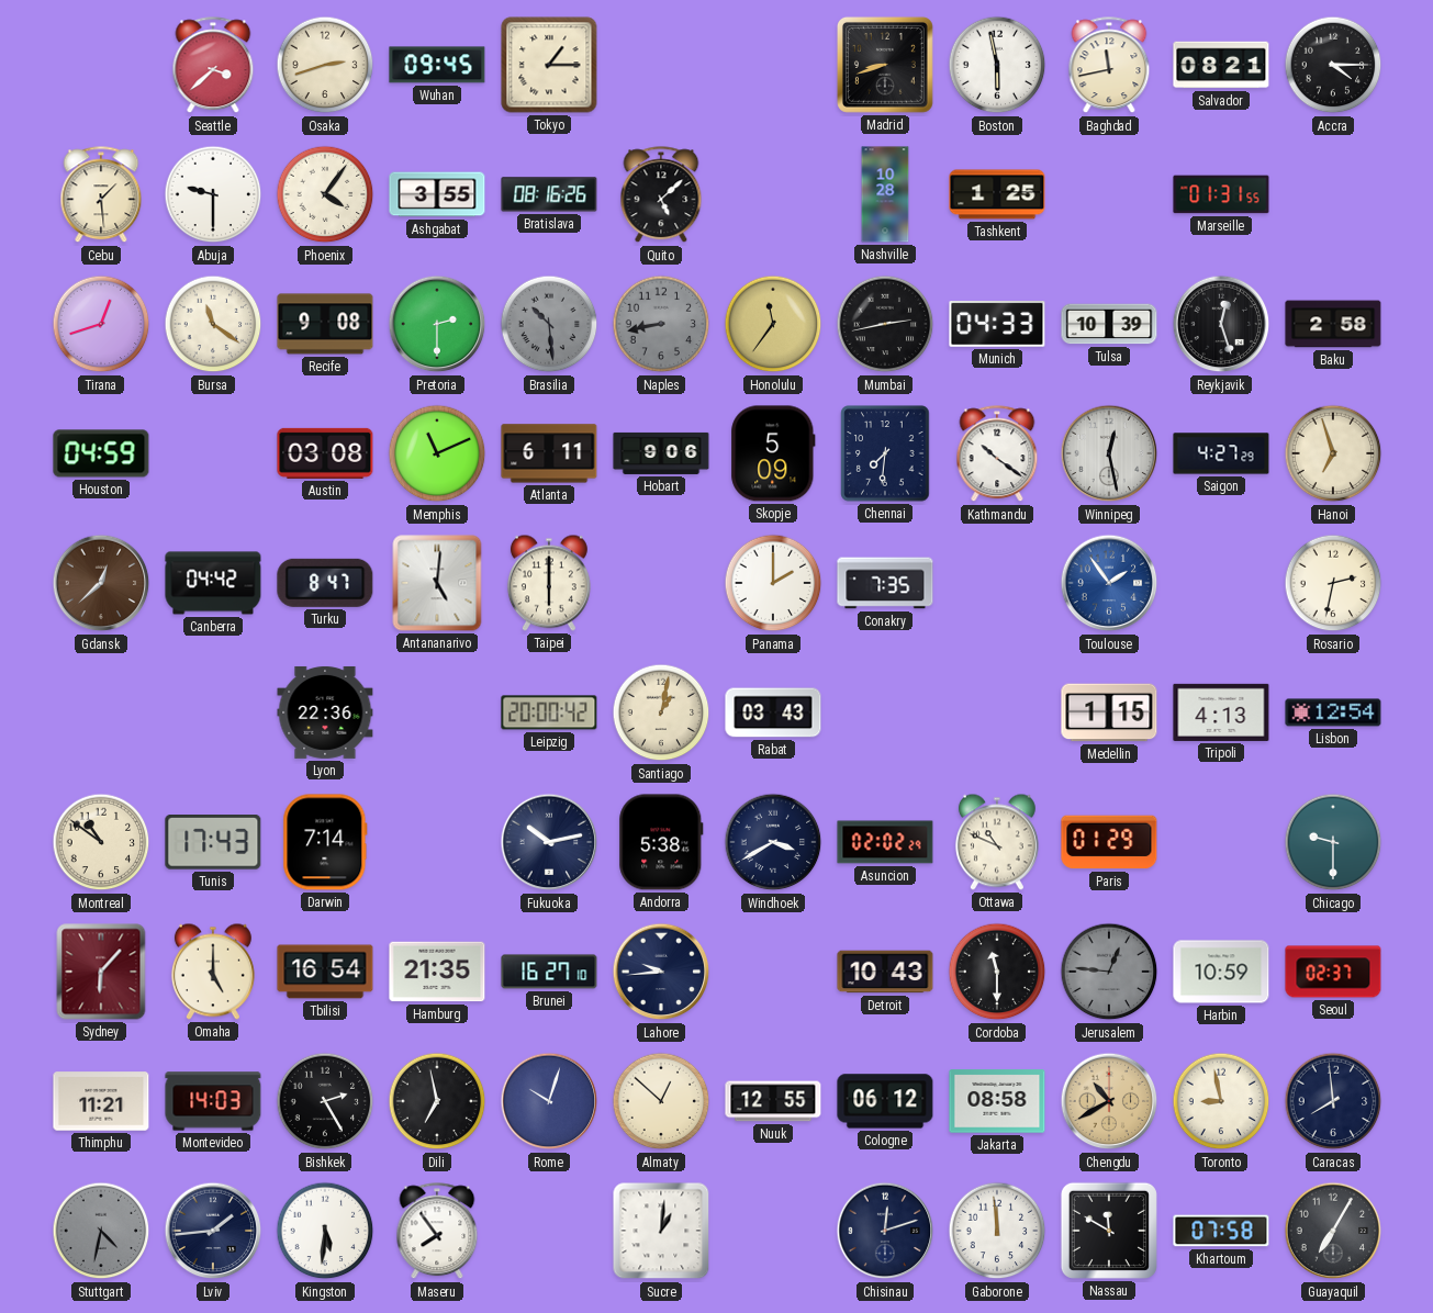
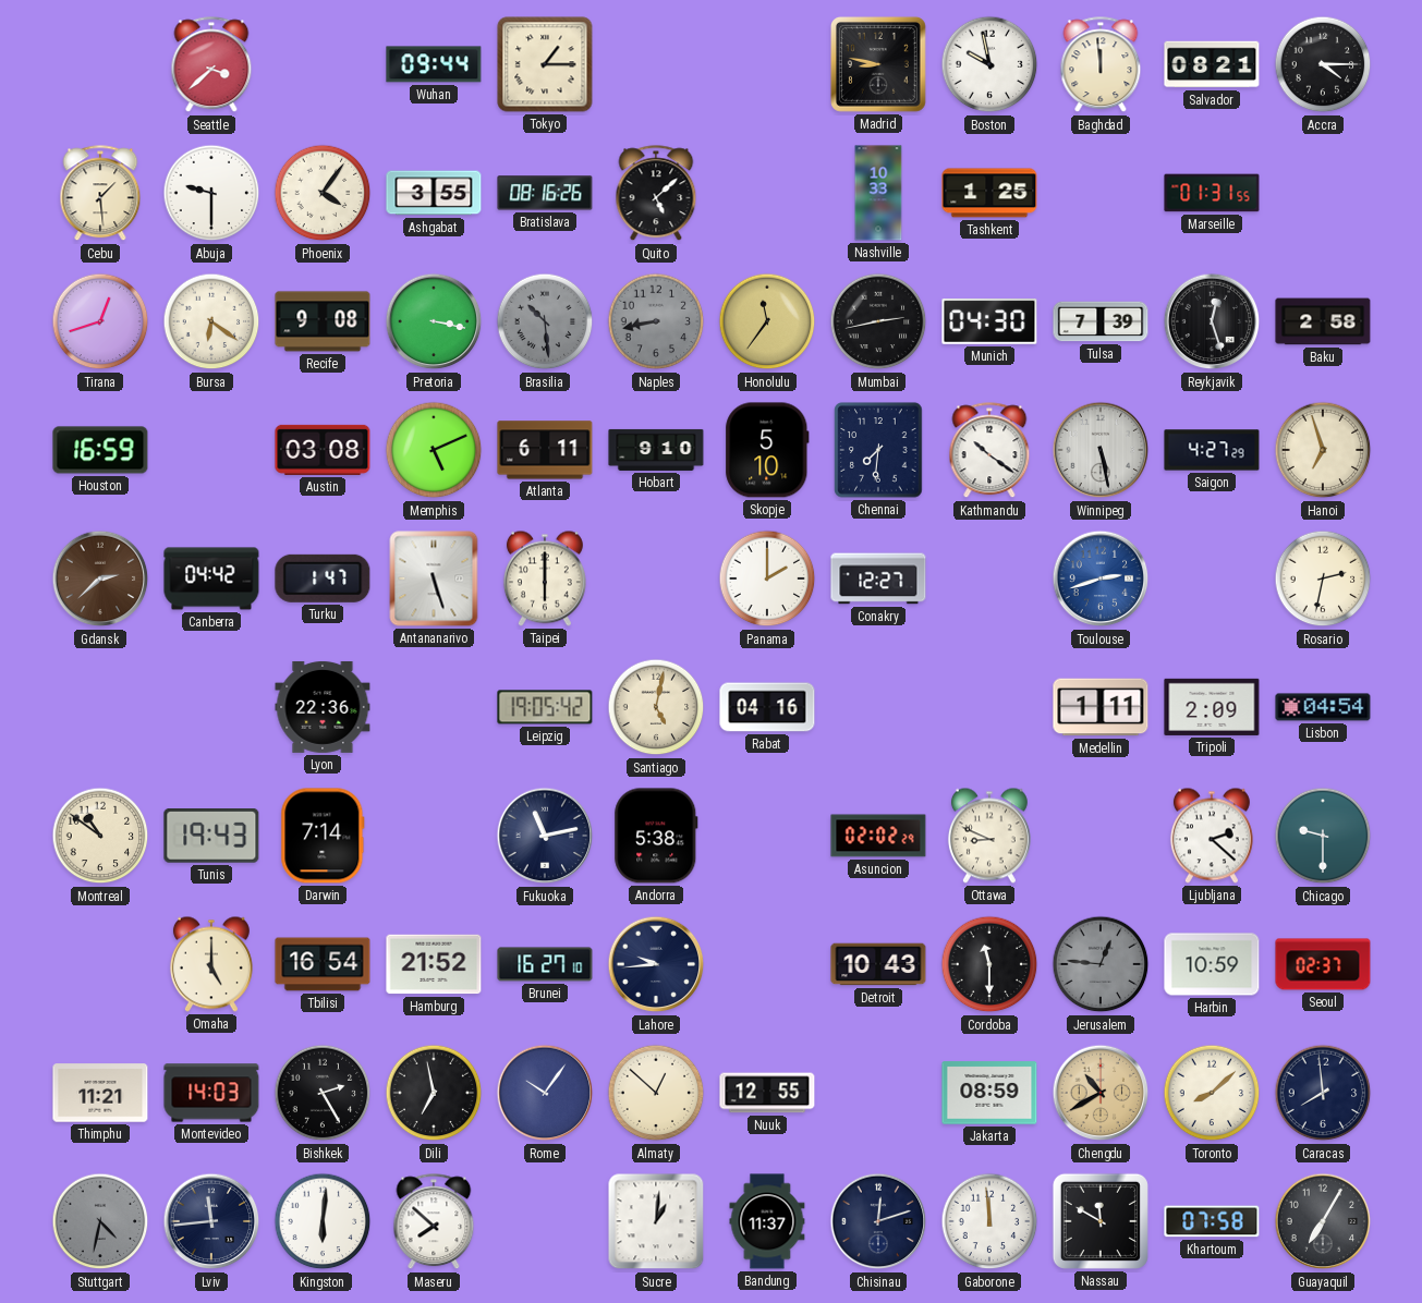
Osaka: 2:42 -> none
Wuhan: 09:45 -> 09:44
Madrid: 8:42 -> 8:47
Boston: 5:58 -> 9:58
Baghdad: 11:43 -> 11:59
Nashville: 10:28 -> 10:33
Bursa: 11:21 -> 6:21
Pretoria: 2:30 -> 3:17
Munich: 04:33 -> 04:30
Tulsa: 10:39 -> 7:39
Houston: 04:59 -> 16:59
Memphis: 11:11 -> 5:11
Hobart: 9:06 -> 9:10
Skopje: 5:09 -> 5:10
Winnipeg: 12:28 -> 5:28
Gdansk: 12:38 -> 2:38
Turku: 8:47 -> 1:47
Antananarivo: 5:01 -> 5:27
Conakry: 7:35 -> 12:27
Toulouse: 1:54 -> 2:42
Leipzig: 20:00 -> 19:05
Santiago: 1:02 -> 5:02
Rabat: 03:43 -> 04:16
Medellin: 1:15 -> 1:11
Tripoli: 4:13 -> 2:09
Lisbon: 12:54 -> 04:54
Tunis: 17:43 -> 19:43
Fukuoka: 10:13 -> 11:13
Windhoek: 3:40 -> none
Ottawa: 10:49 -> 8:49
Paris: 01:29 -> none
Ljubljana: none -> 2:22
Sydney: 6:07 -> none
Hamburg: 21:35 -> 21:52
Rome: 10:03 -> 10:06
Cologne: 06:12 -> none
Jakarta: 08:58 -> 08:59
Toronto: 8:58 -> 8:08
Lviv: 1:44 -> 11:44
Kingston: 5:31 -> 6:01
Maseru: 7:54 -> 7:52
Bandung: none -> 11:37
